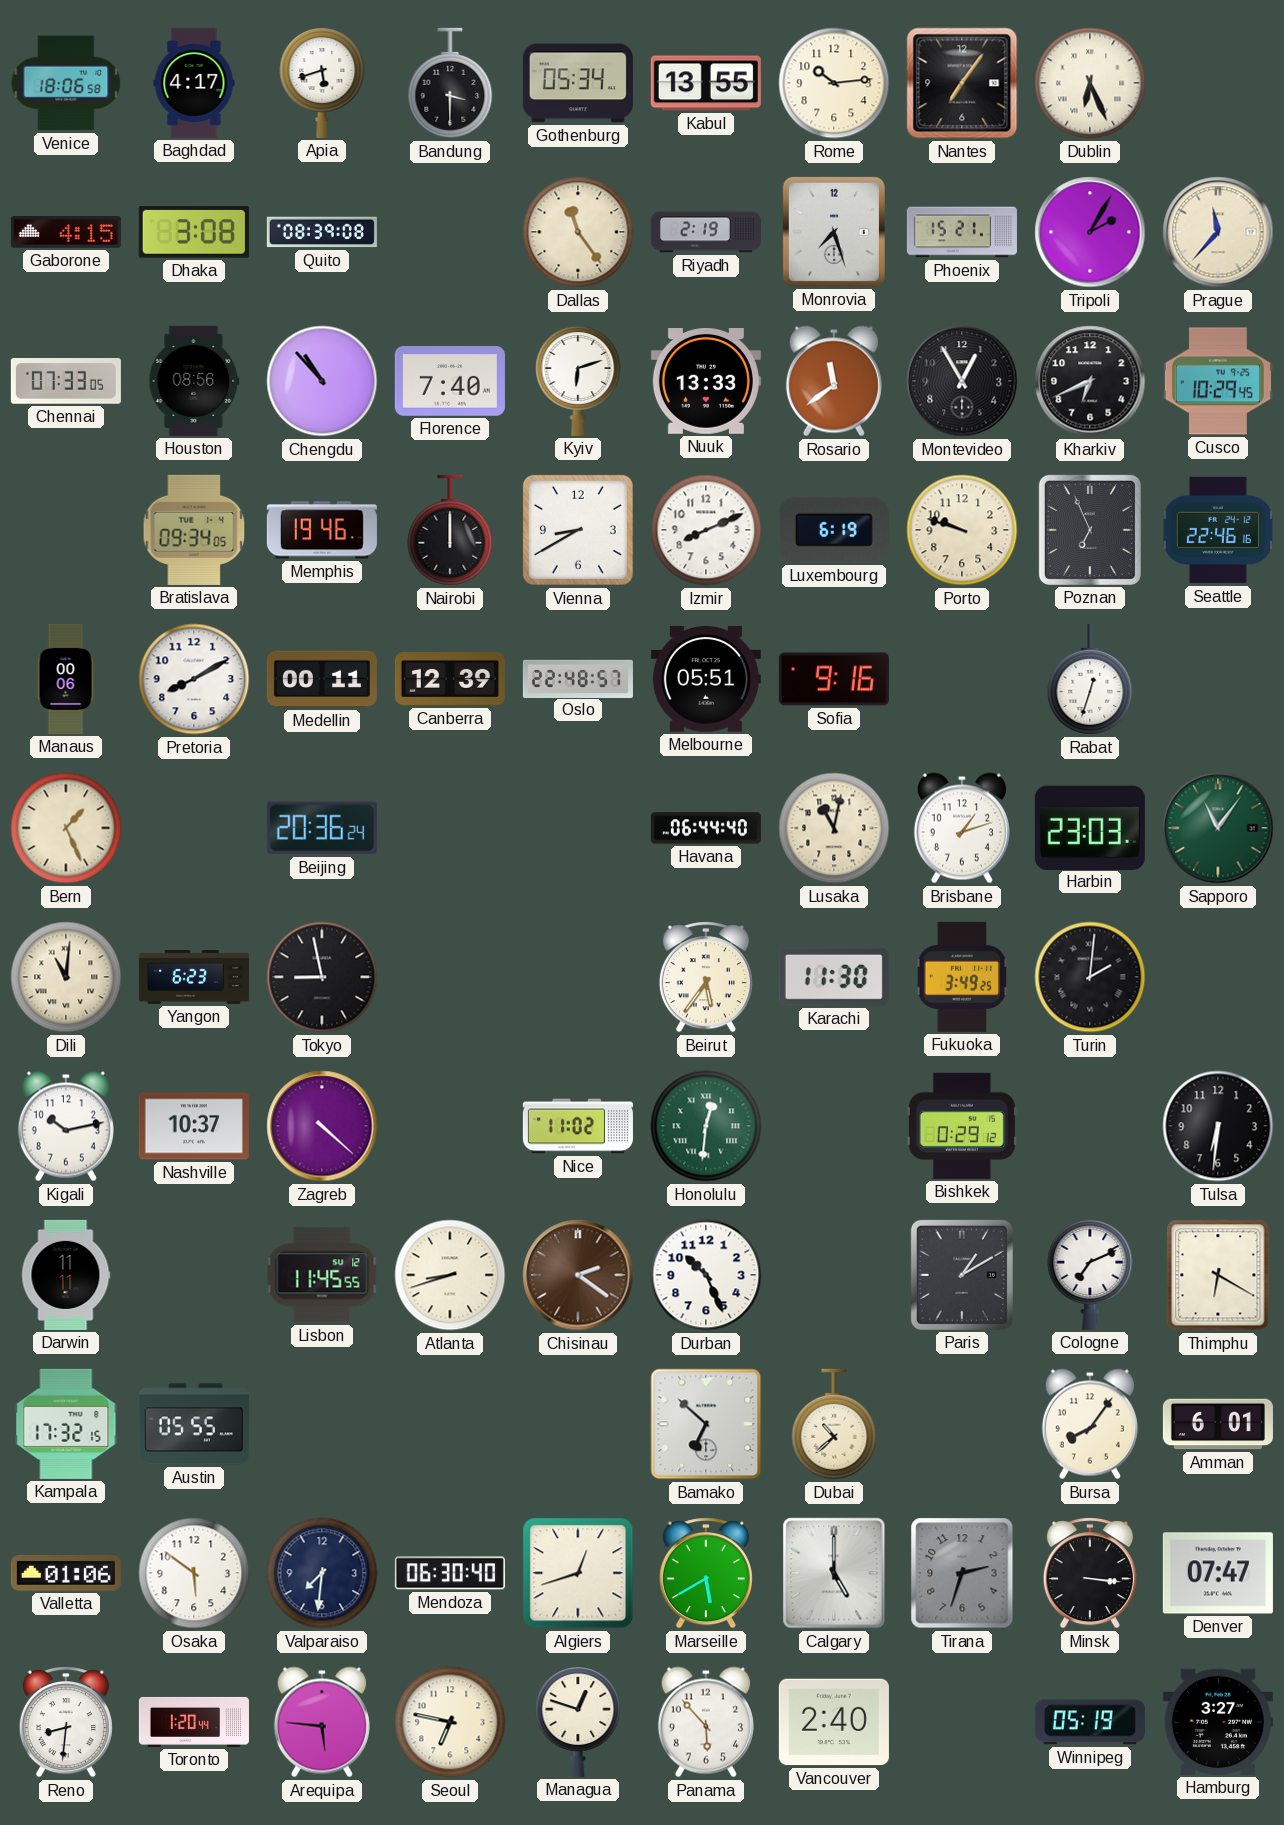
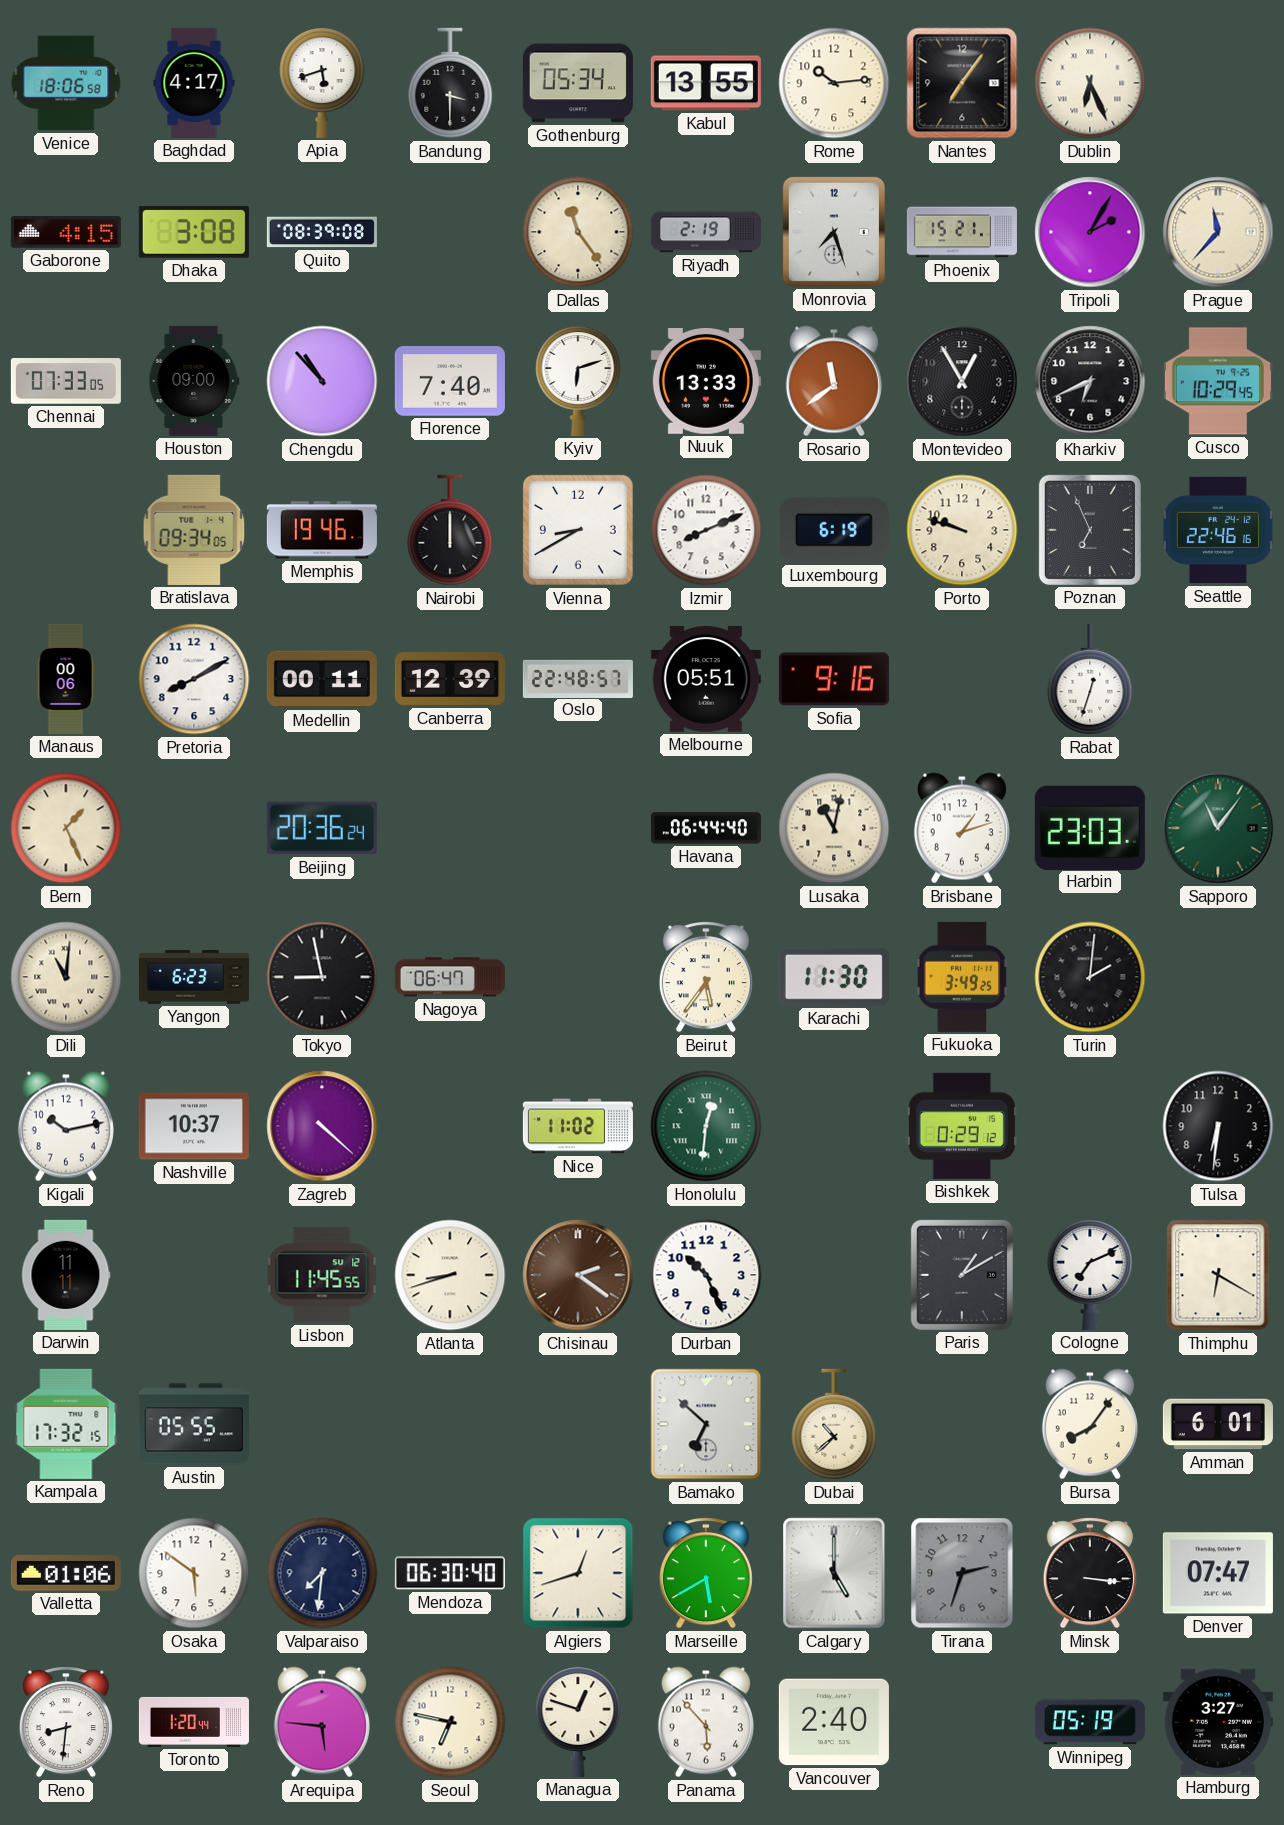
Houston: 08:56 -> 09:00
Nagoya: none -> 06:47
